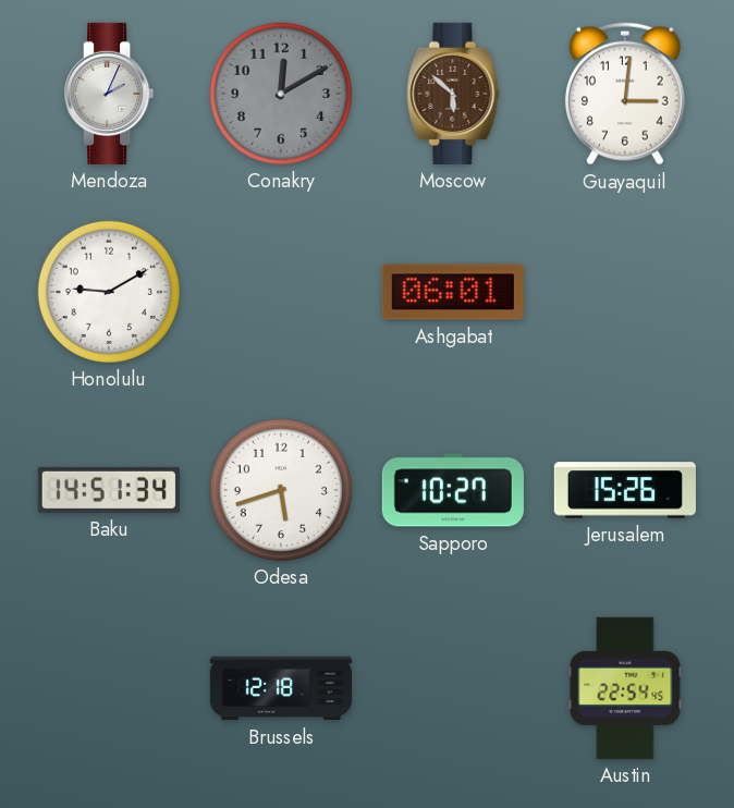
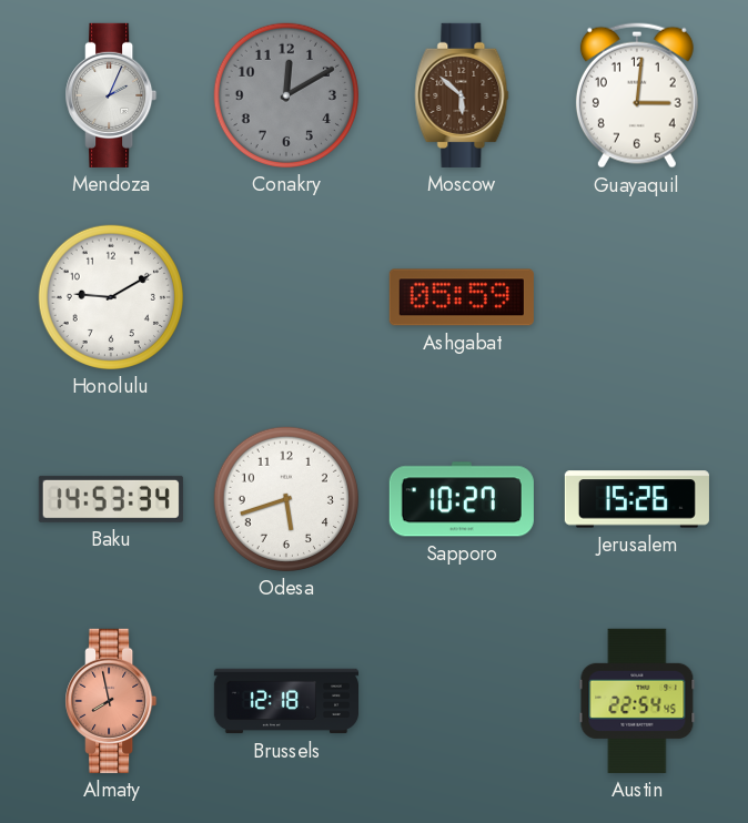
Ashgabat: 06:01 -> 05:59
Baku: 14:51 -> 14:53
Almaty: none -> 7:58
